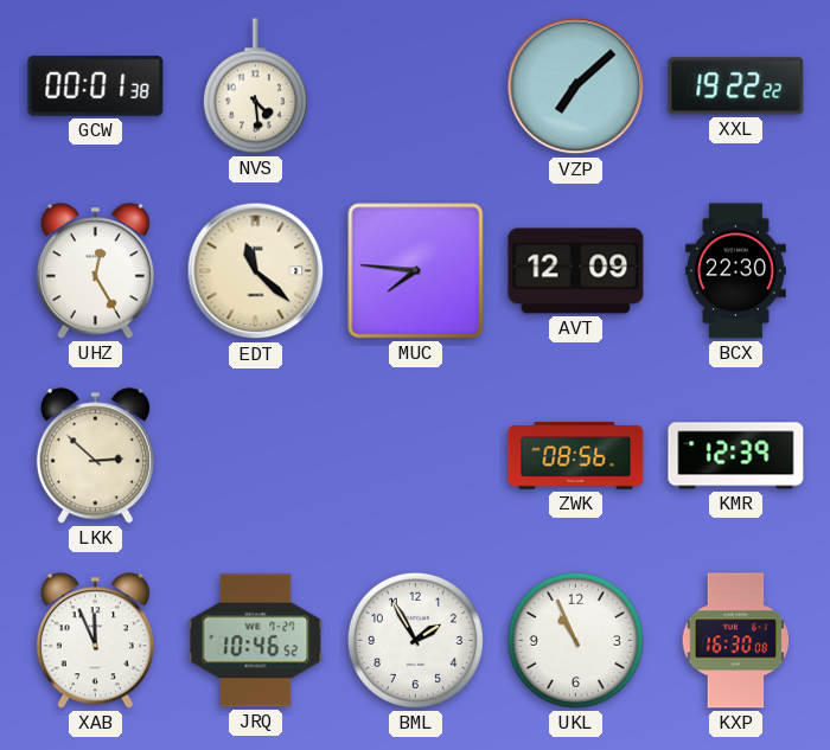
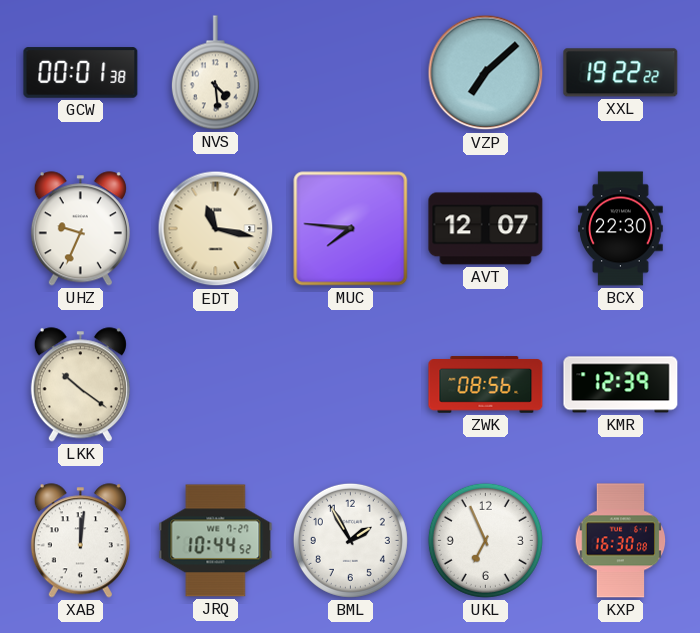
UHZ: 12:25 -> 9:34
EDT: 11:22 -> 11:17
AVT: 12:09 -> 12:07
LKK: 2:52 -> 10:21
XAB: 11:56 -> 12:01
JRQ: 10:46 -> 10:44
UKL: 10:56 -> 6:56
